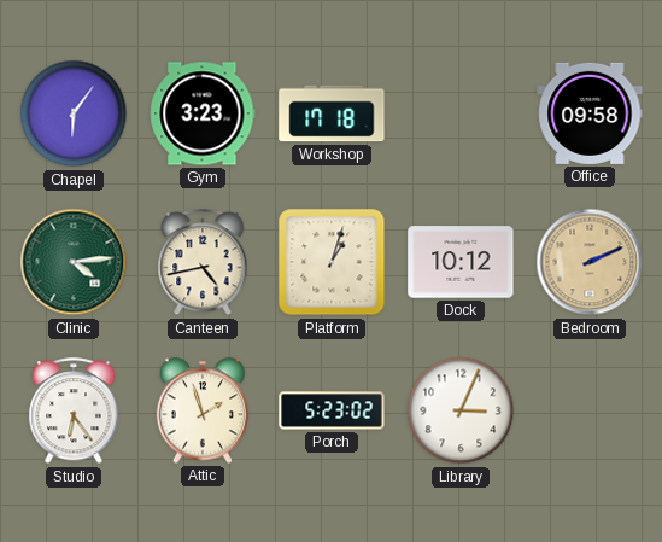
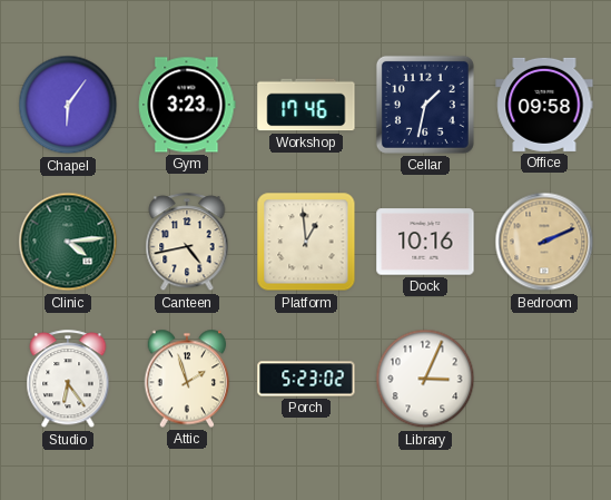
Workshop: 17:18 -> 17:46
Cellar: none -> 1:32
Platform: 1:03 -> 12:59
Dock: 10:12 -> 10:16
